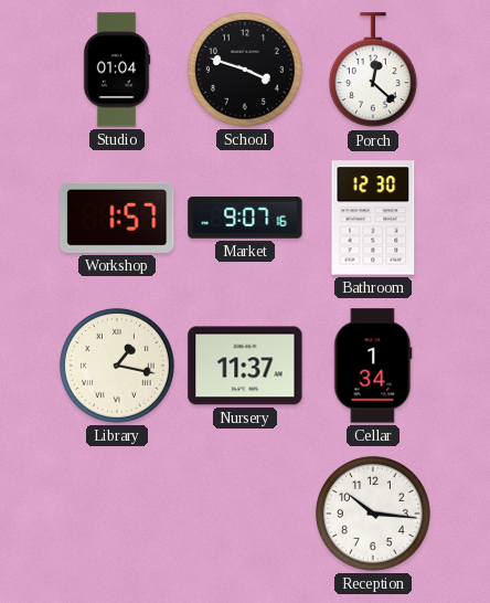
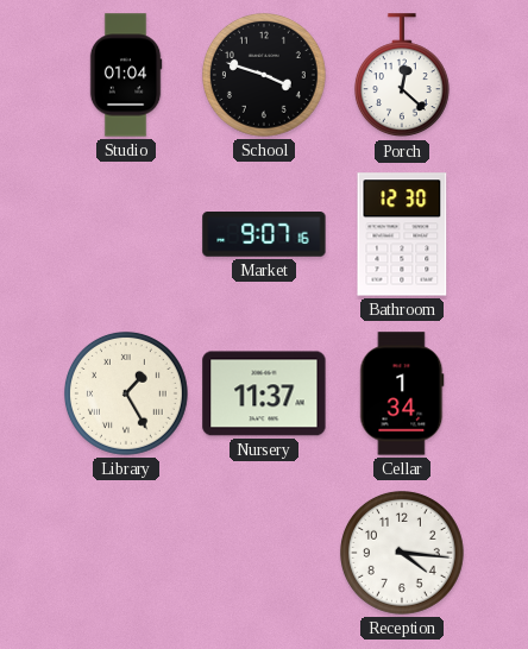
Workshop: 1:57 -> none
Library: 1:17 -> 1:25
Reception: 10:16 -> 4:16
